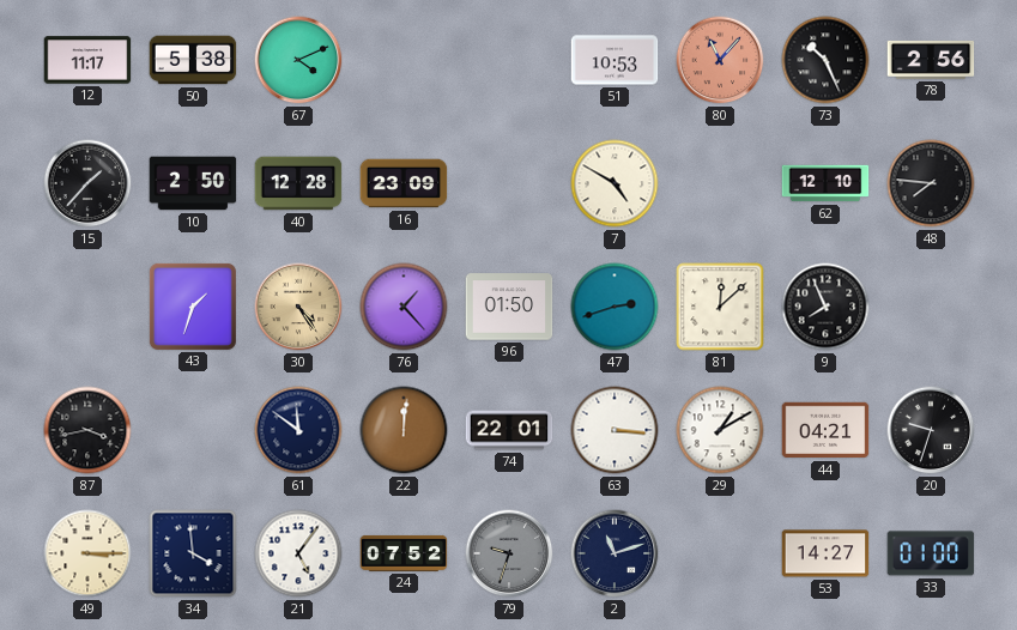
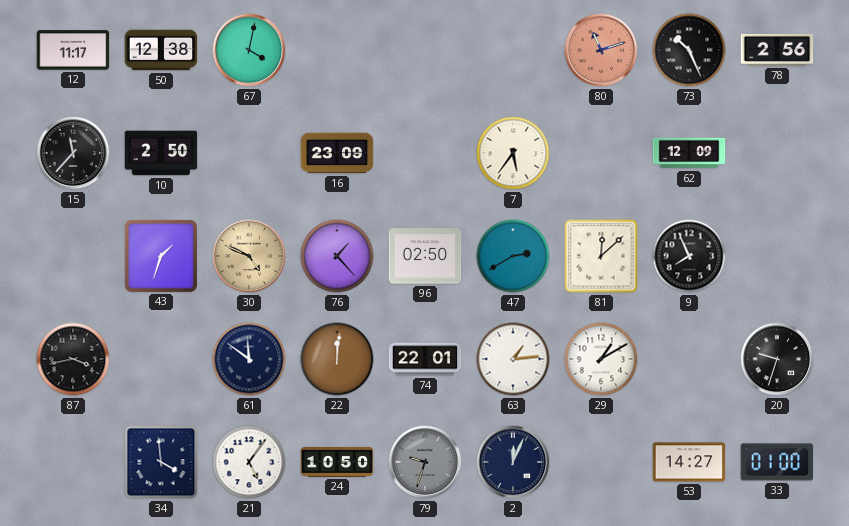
50: 5:38 -> 12:38
67: 4:11 -> 4:02
51: 10:53 -> none
80: 11:07 -> 11:12
15: 1:37 -> 11:37
40: 12:28 -> none
7: 4:50 -> 5:36
62: 12:10 -> 12:09
48: 7:46 -> none
30: 4:24 -> 4:49
96: 01:50 -> 02:50
47: 2:42 -> 2:40
63: 3:16 -> 1:14
44: 04:21 -> none
49: 3:15 -> none
24: 07:52 -> 10:50
2: 11:12 -> 12:04
